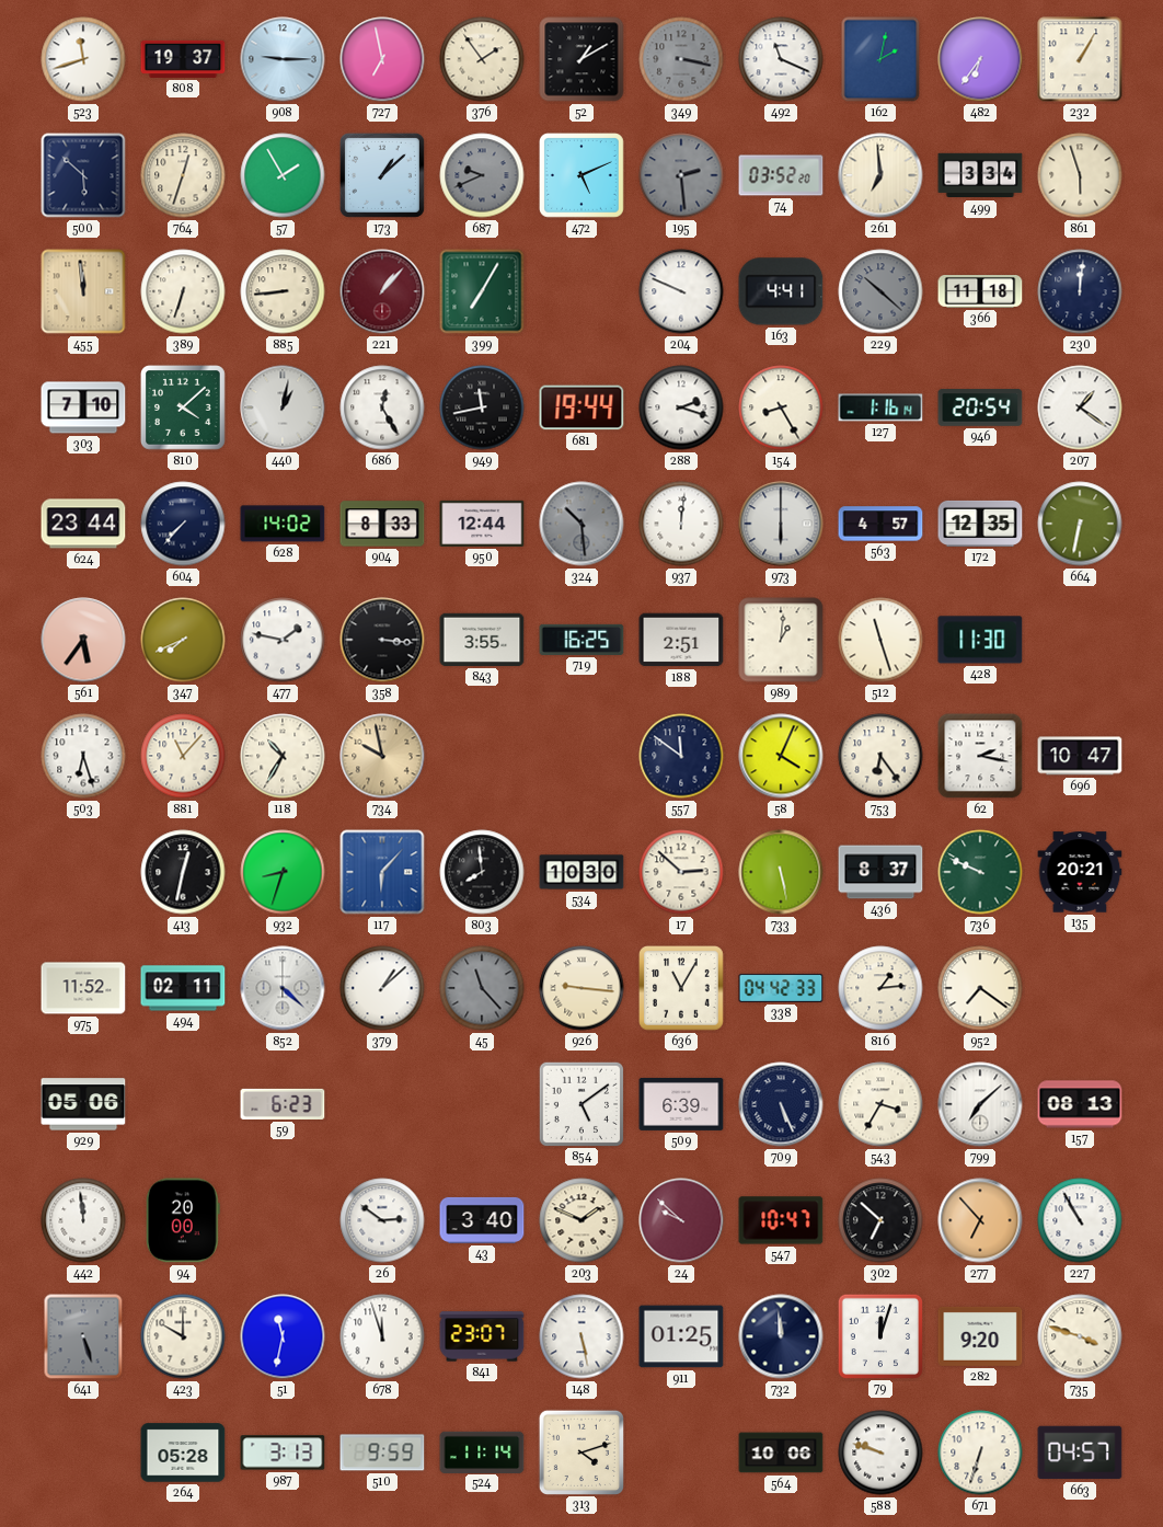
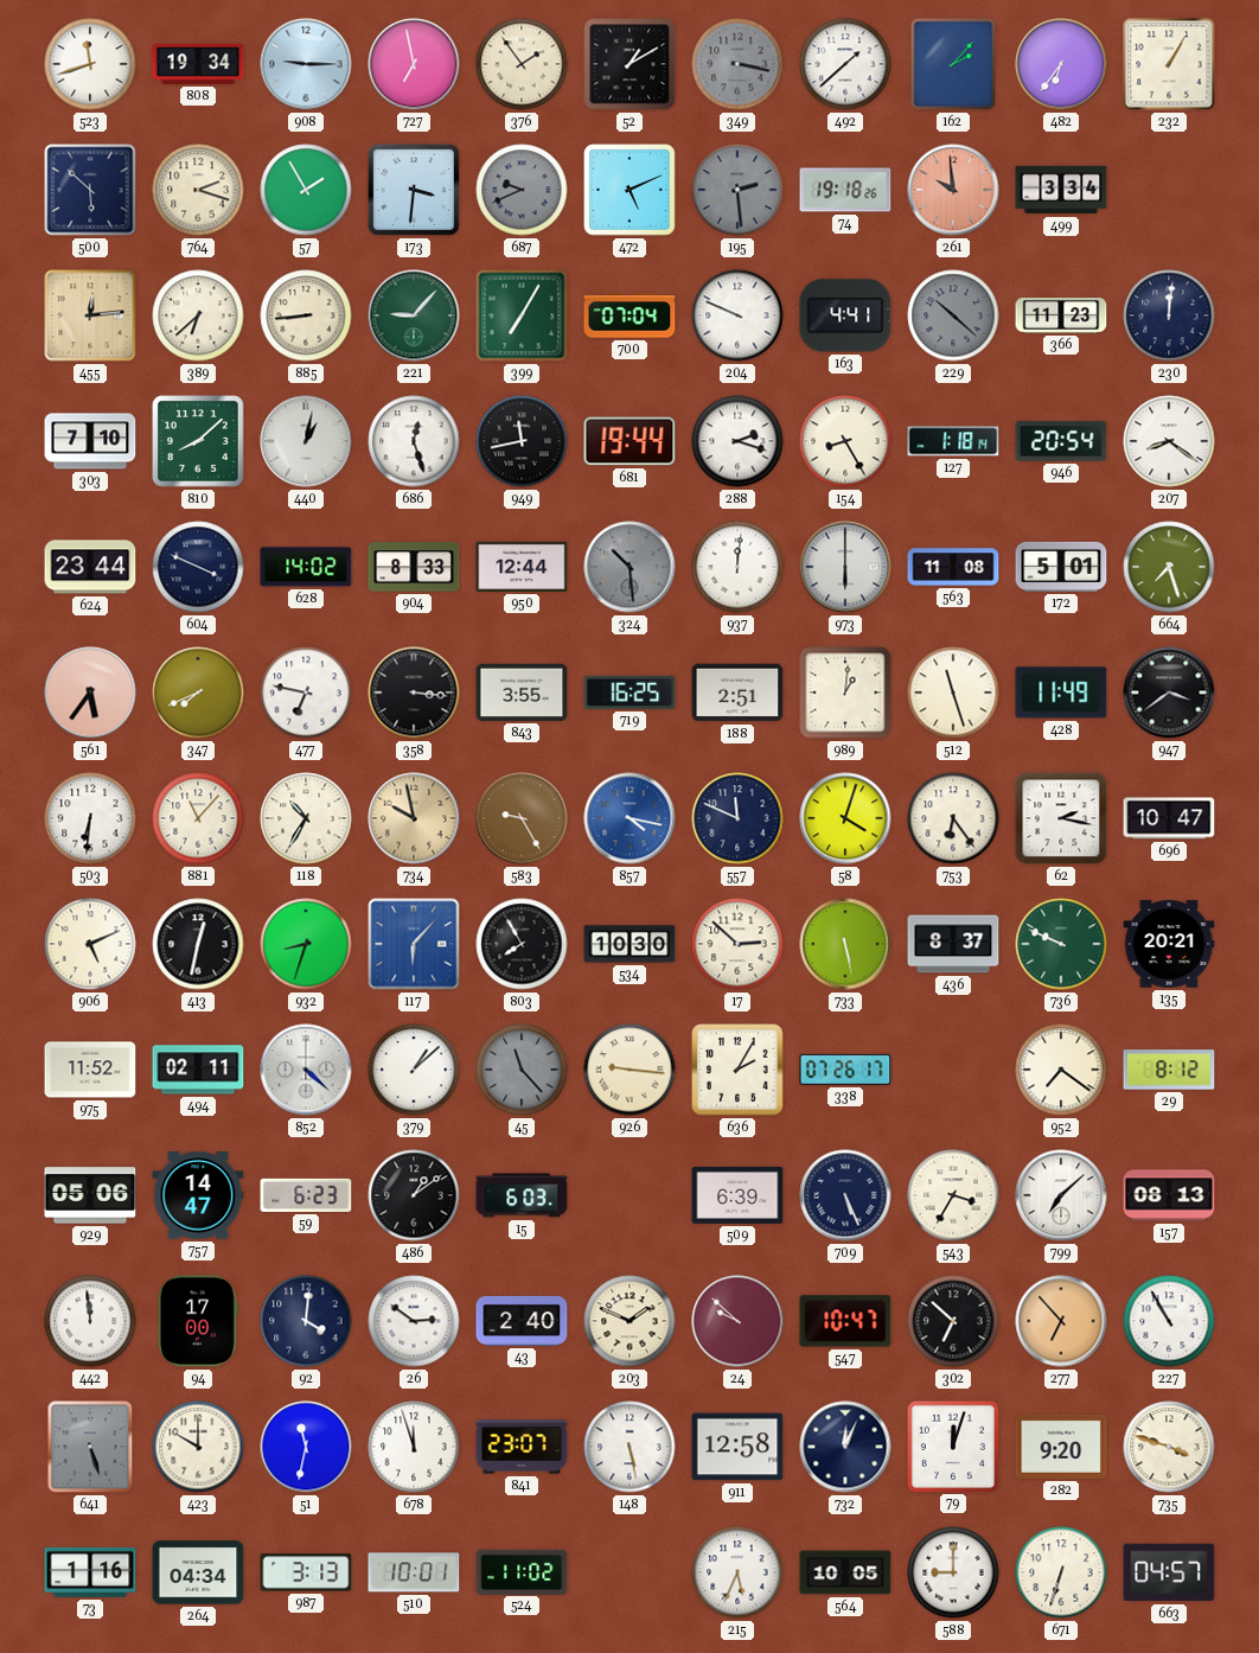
808: 19:37 -> 19:34
492: 11:19 -> 1:38
162: 2:02 -> 2:07
764: 12:33 -> 2:18
173: 1:08 -> 3:31
74: 03:52 -> 19:18
261: 6:59 -> 9:59
261 dial: cream -> salmon
861: 5:57 -> none
455: 11:59 -> 12:14
389: 6:33 -> 6:38
221: 1:07 -> 9:07
221 dial: burgundy -> green
700: none -> 07:04
366: 11:18 -> 11:23
810: 4:08 -> 8:08
686: 12:25 -> 12:27
127: 1:16 -> 1:18
207: 1:21 -> 8:21
604: 7:37 -> 3:49
563: 4:57 -> 11:08
172: 12:35 -> 5:01
664: 6:32 -> 7:27
477: 1:47 -> 6:47
428: 11:30 -> 11:49
947: none -> 3:39
503: 6:27 -> 6:31
583: none -> 9:25
857: none -> 4:17
557: 11:51 -> 11:49
58: 4:04 -> 4:03
906: none -> 5:11
803: 7:59 -> 7:55
636: 11:05 -> 2:05
338: 04:42 -> 07:26
816: 1:14 -> none
29: none -> 8:12
757: none -> 14:47
486: none -> 1:09
15: none -> 6:03
854: 5:09 -> none
94: 20:00 -> 17:00
92: none -> 4:01
43: 3:40 -> 2:40
911: 01:25 -> 12:58
732: 11:59 -> 12:04
73: none -> 1:16
264: 05:28 -> 04:34
510: 9:59 -> 10:01
524: 11:14 -> 11:02
313: 4:12 -> none
215: none -> 5:34
564: 10:06 -> 10:05
588: 9:48 -> 9:00
